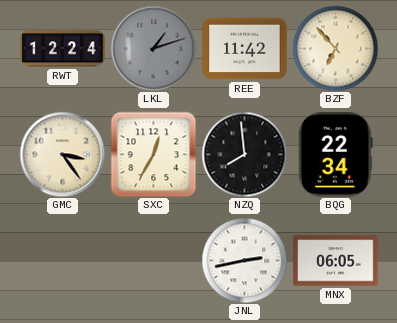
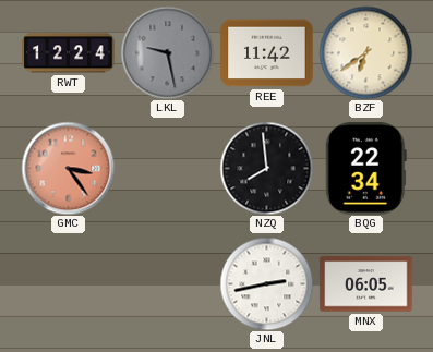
LKL: 1:12 -> 9:28
BZF: 6:53 -> 6:39
GMC dial: cream -> salmon
SXC: 12:35 -> none
